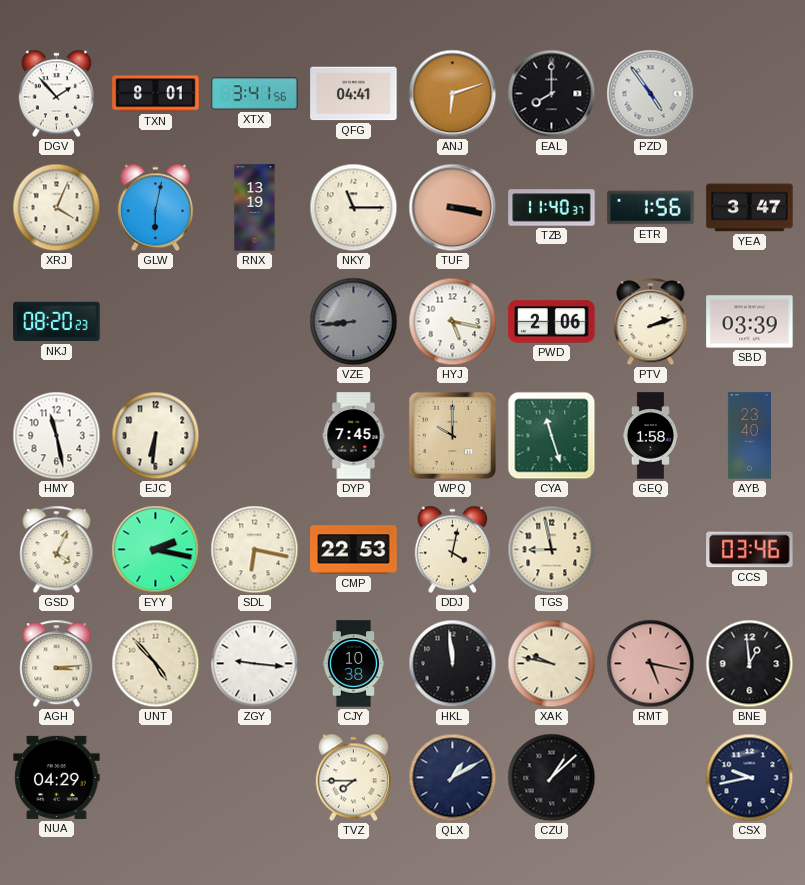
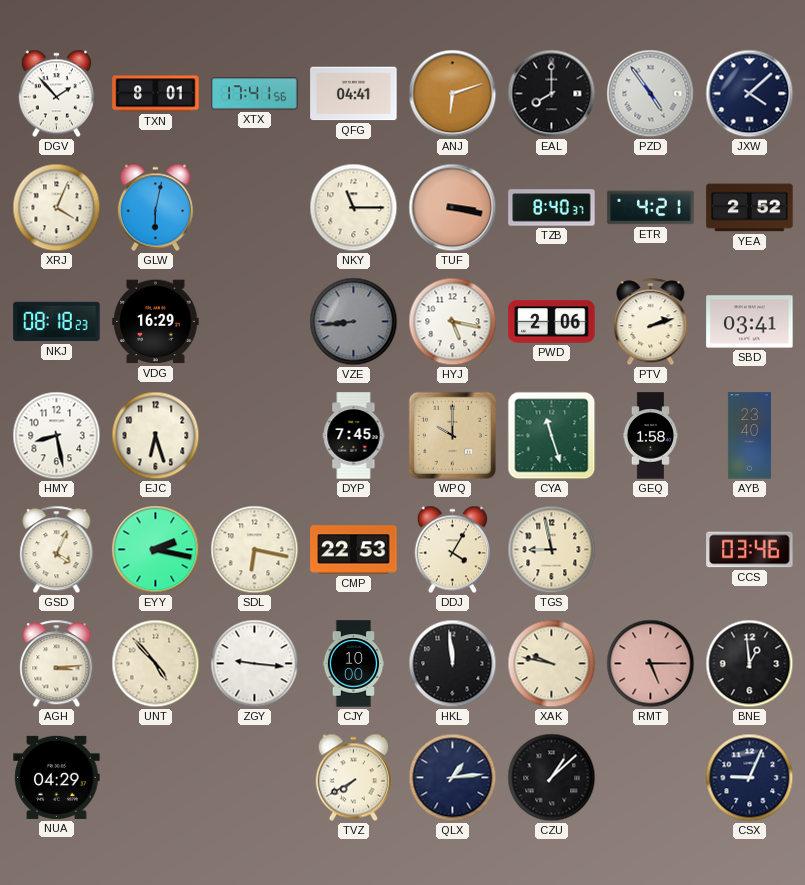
XTX: 3:41 -> 17:41
JXW: none -> 4:08
RNX: 13:19 -> none
TZB: 11:40 -> 8:40
ETR: 1:56 -> 4:21
YEA: 3:47 -> 2:52
NKJ: 08:20 -> 08:18
VDG: none -> 16:29
SBD: 03:39 -> 03:41
HMY: 11:28 -> 8:28
EJC: 6:31 -> 6:27
DDJ: 4:02 -> 4:05
CJY: 10:38 -> 10:00
RMT: 5:17 -> 5:15
TVZ: 7:45 -> 7:40
QLX: 1:10 -> 1:14
CSX: 9:43 -> 9:04
